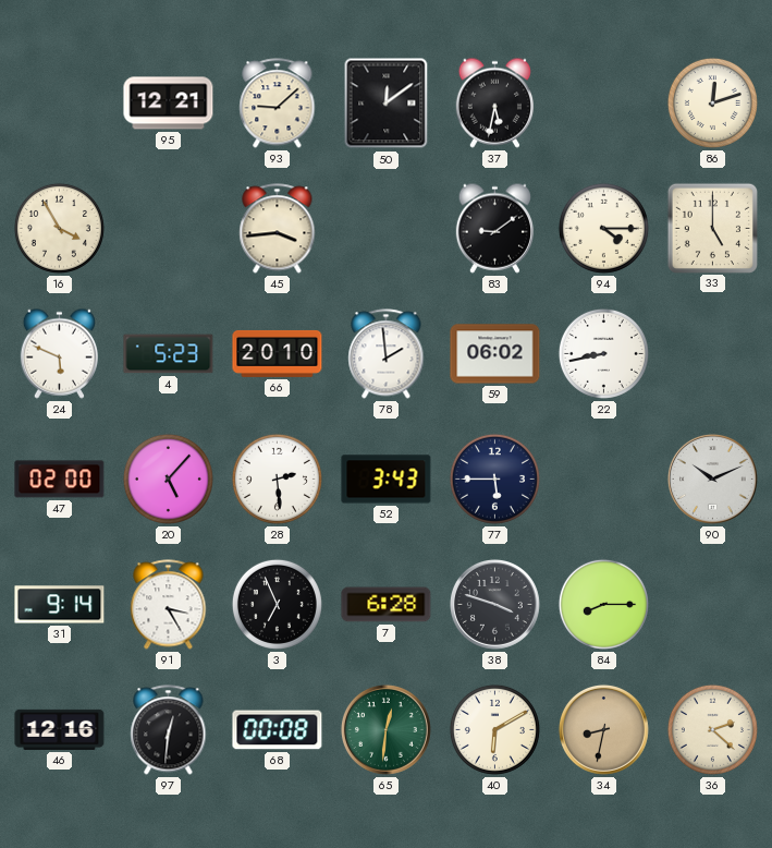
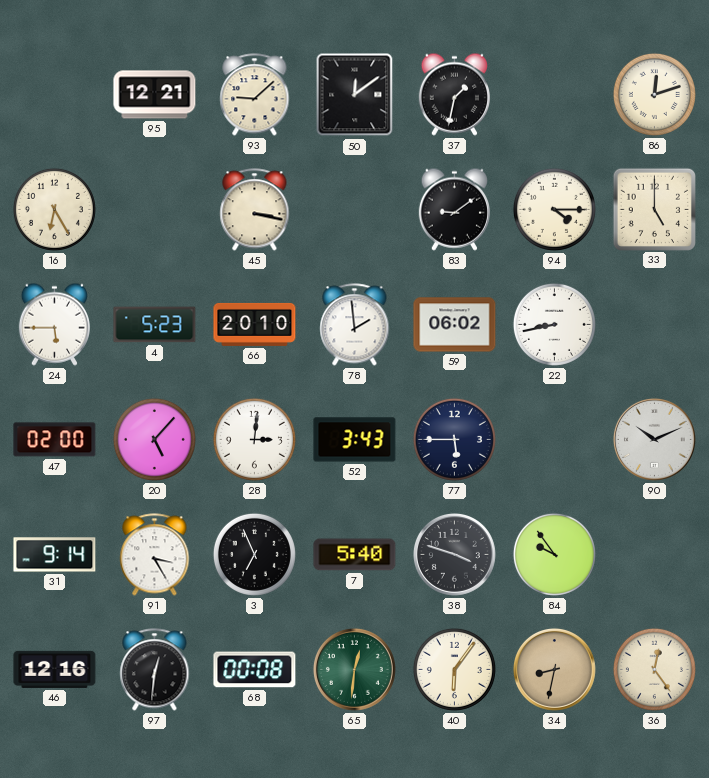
37: 5:32 -> 1:32
16: 3:55 -> 6:25
45: 3:44 -> 3:17
24: 5:49 -> 5:45
28: 2:29 -> 3:01
7: 6:28 -> 5:40
84: 8:15 -> 9:54
40: 6:10 -> 6:06
36: 2:22 -> 12:24
